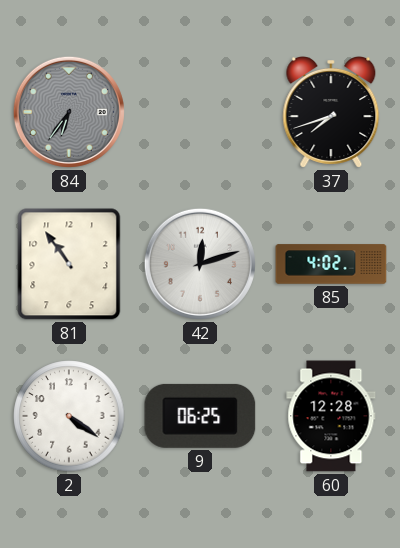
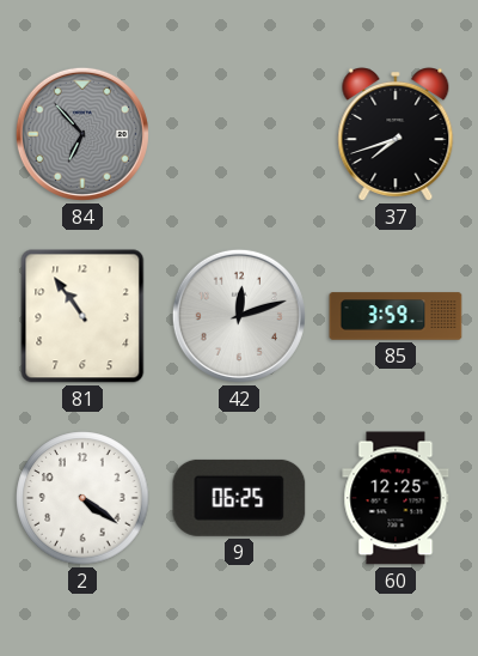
84: 6:36 -> 6:53
85: 4:02 -> 3:59
60: 12:28 -> 12:25
